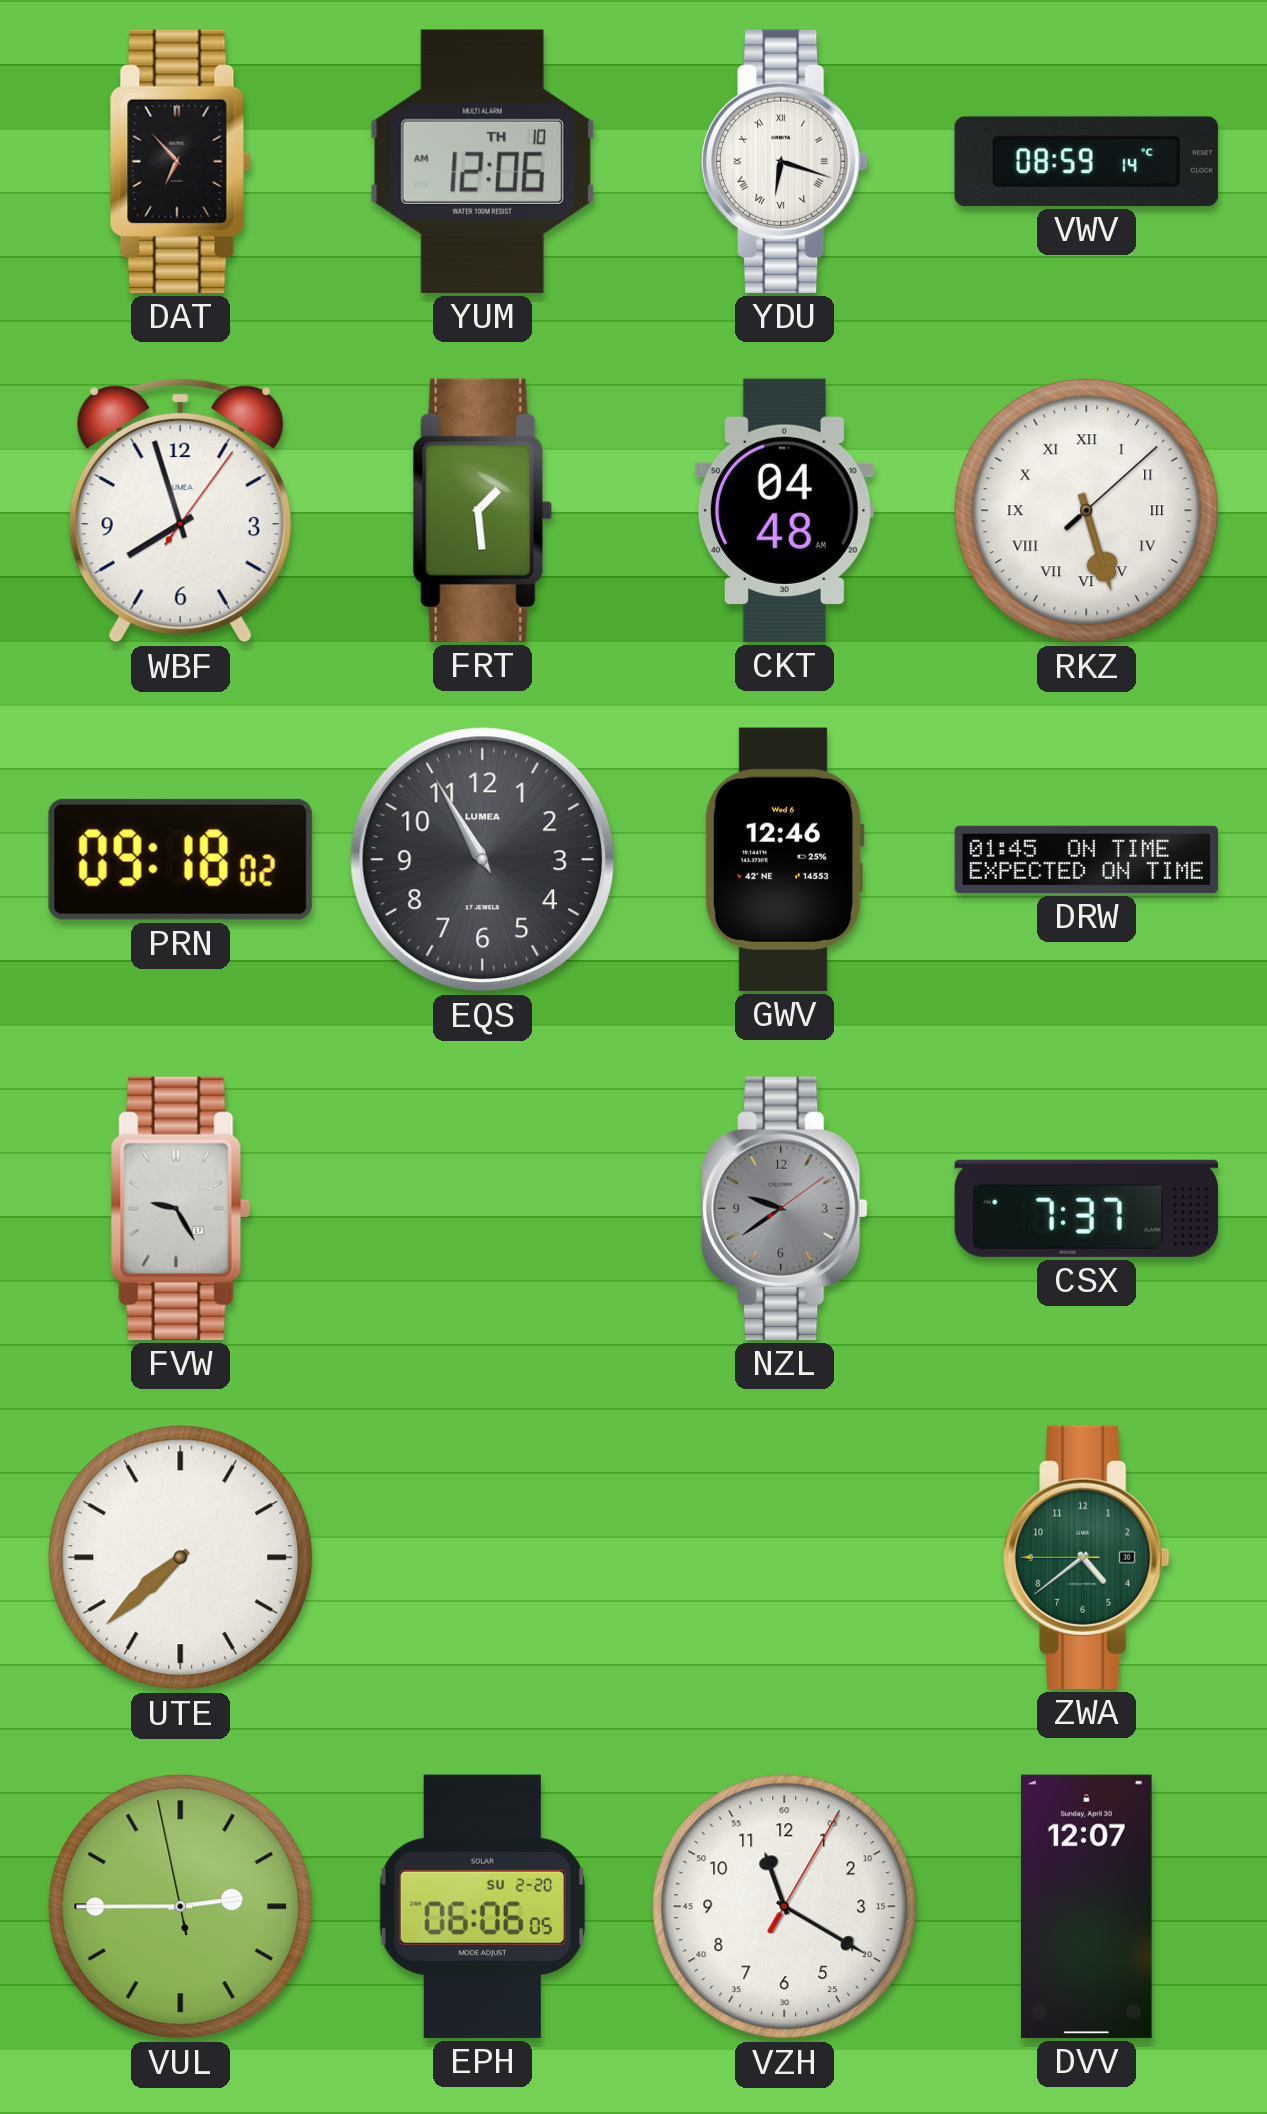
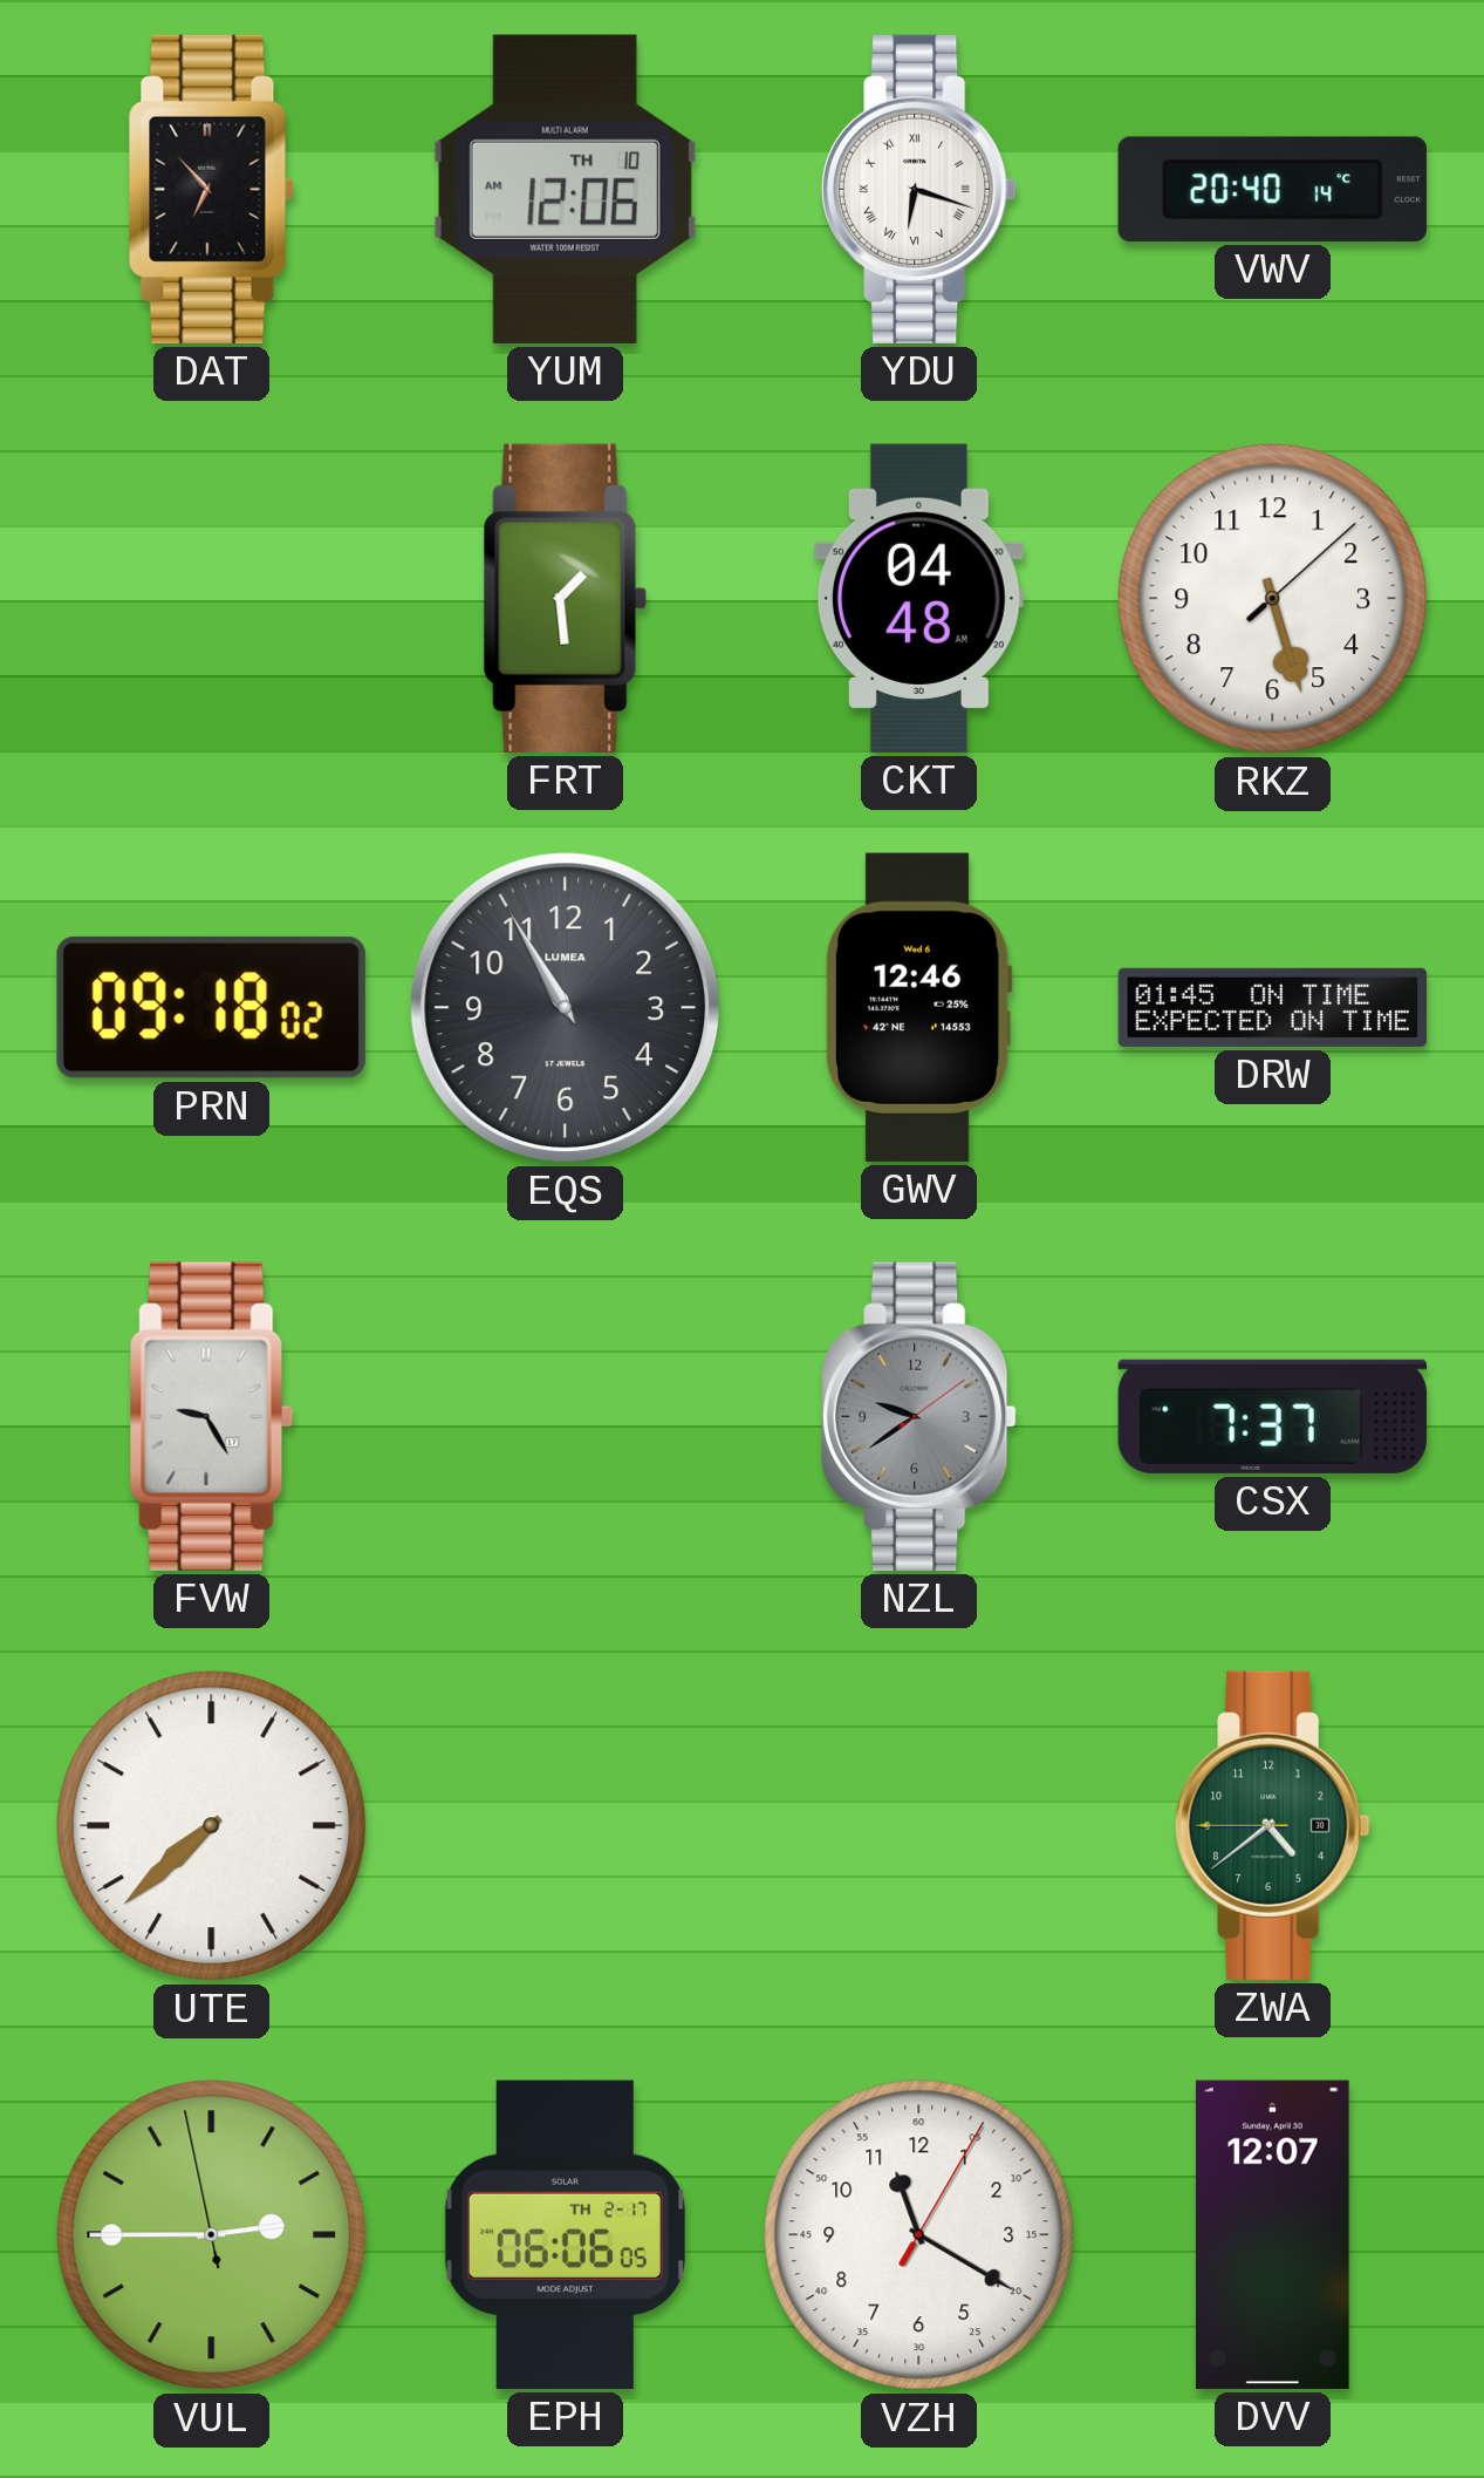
VWV: 08:59 -> 20:40
WBF: 7:57 -> none
RKZ numerals: Roman -> Arabic
EPH date: SU 2-20 -> TH 2-17
